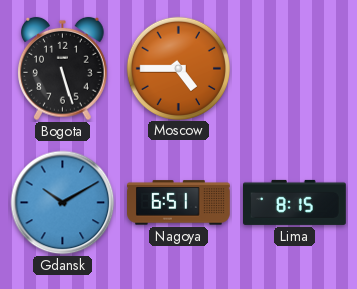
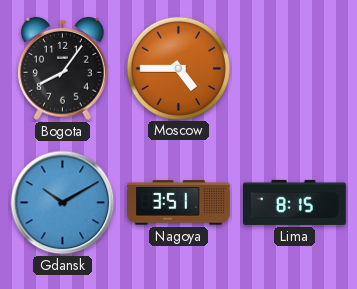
Bogota: 5:27 -> 8:06
Nagoya: 6:51 -> 3:51
